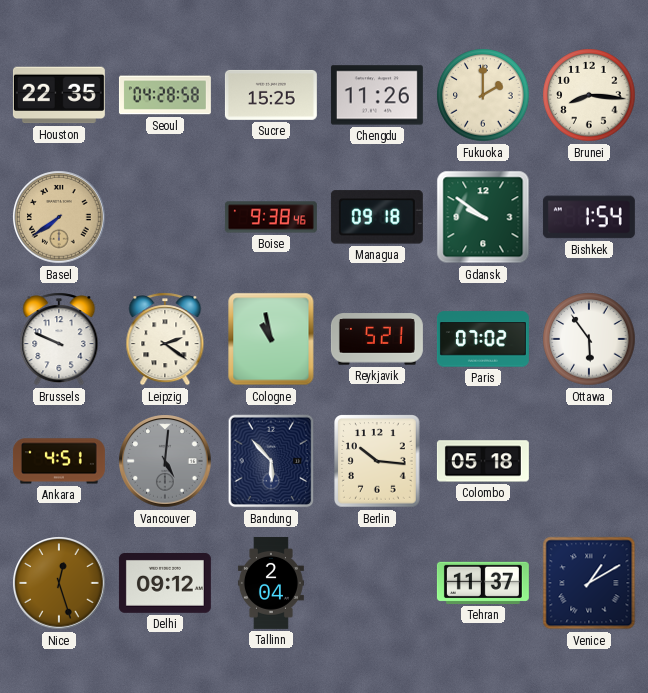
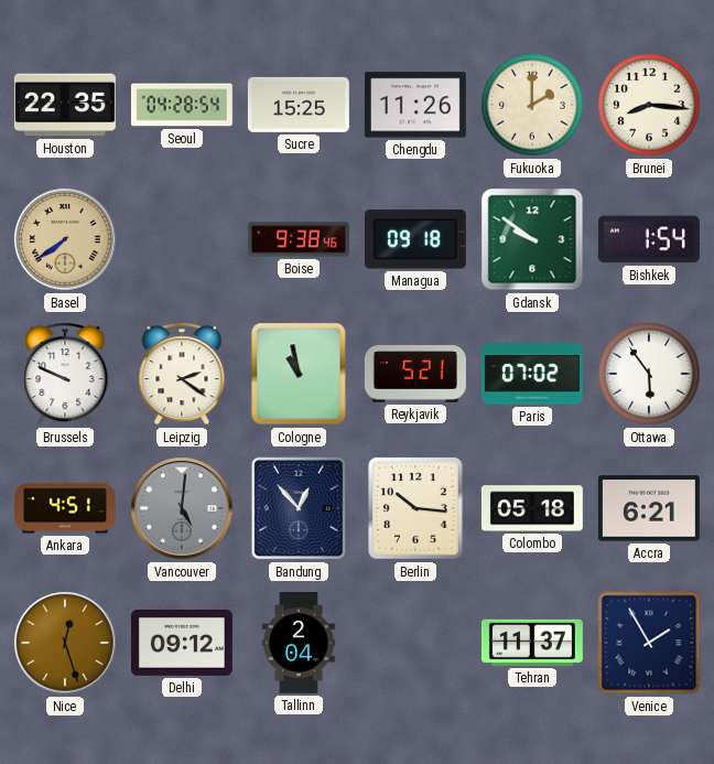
Seoul: 04:28:58 -> 04:28:54
Bandung: 5:53 -> 12:53
Accra: none -> 6:21
Venice: 1:10 -> 1:55
